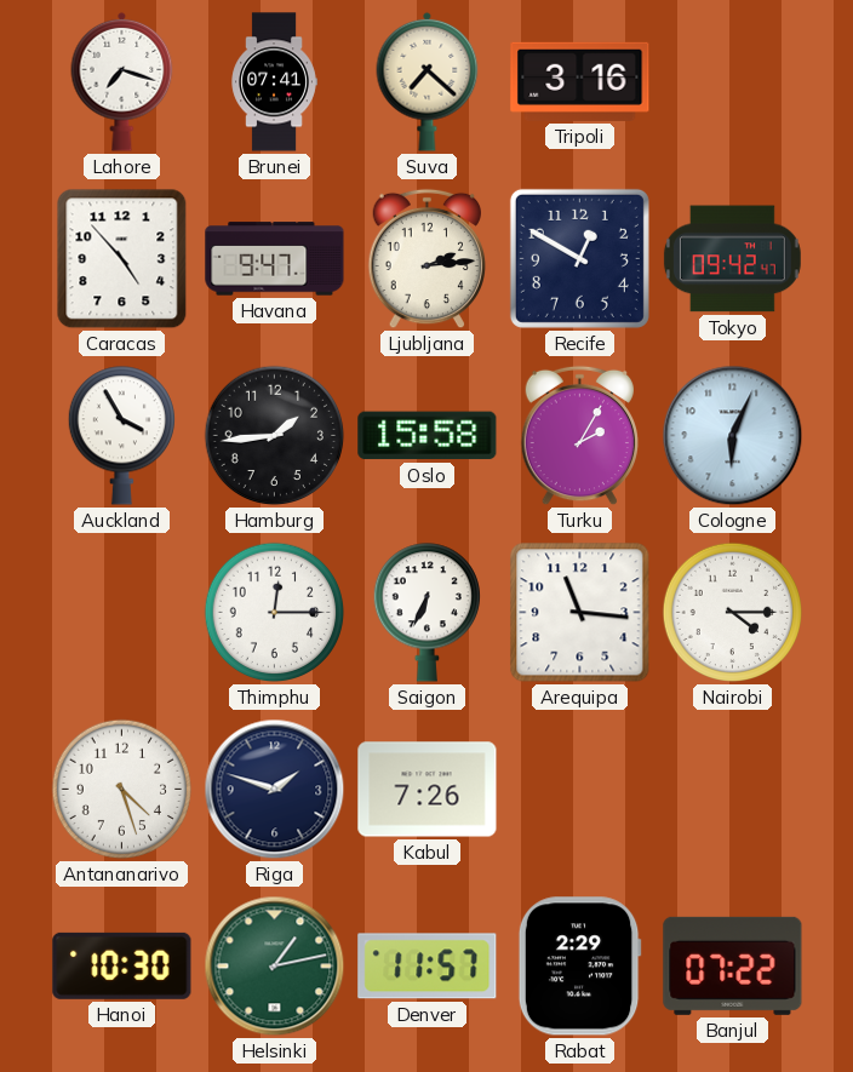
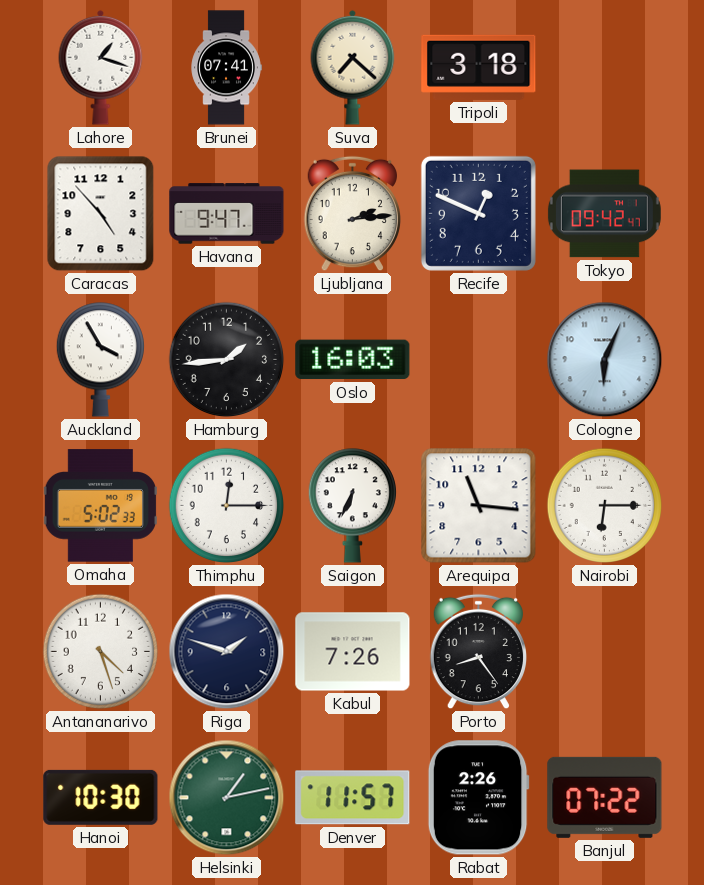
Lahore: 7:18 -> 1:18
Tripoli: 3:16 -> 3:18
Recife: 12:50 -> 12:49
Oslo: 15:58 -> 16:03
Turku: 2:05 -> none
Omaha: none -> 5:02
Nairobi: 4:15 -> 6:15
Porto: none -> 8:24
Rabat: 2:29 -> 2:26
